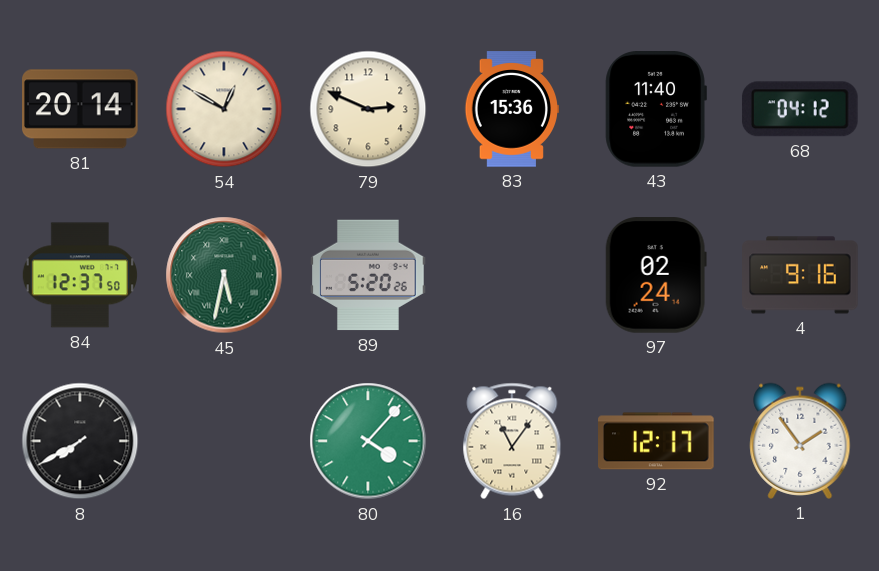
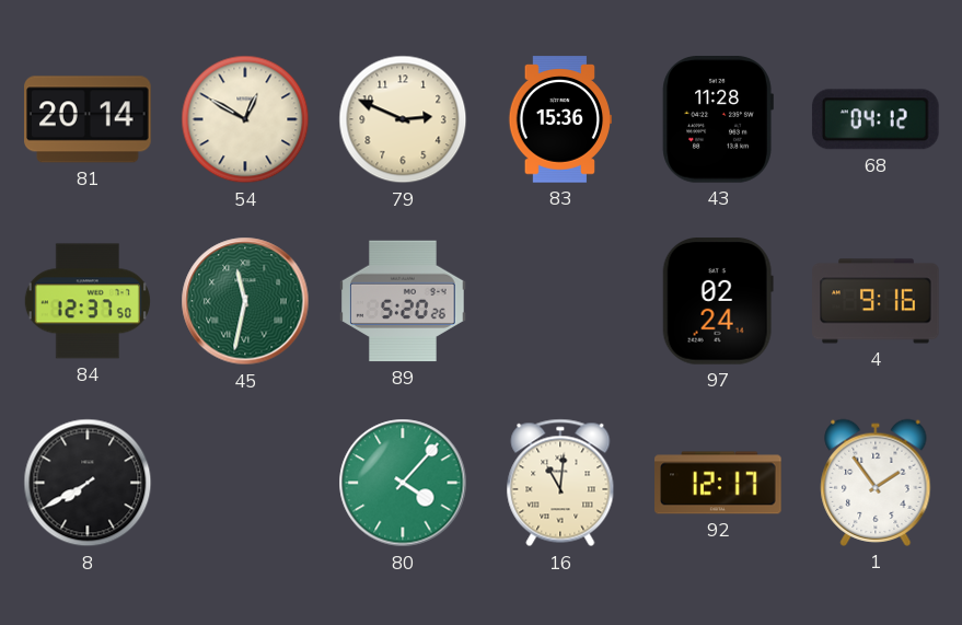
43: 11:40 -> 11:28
45: 5:32 -> 11:32
16: 11:06 -> 11:01
